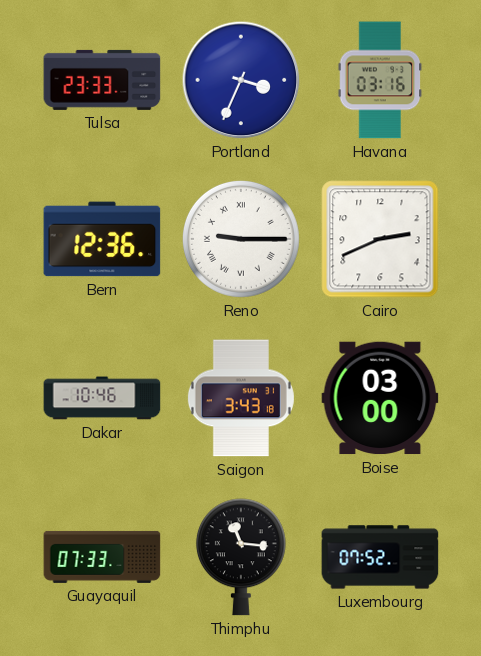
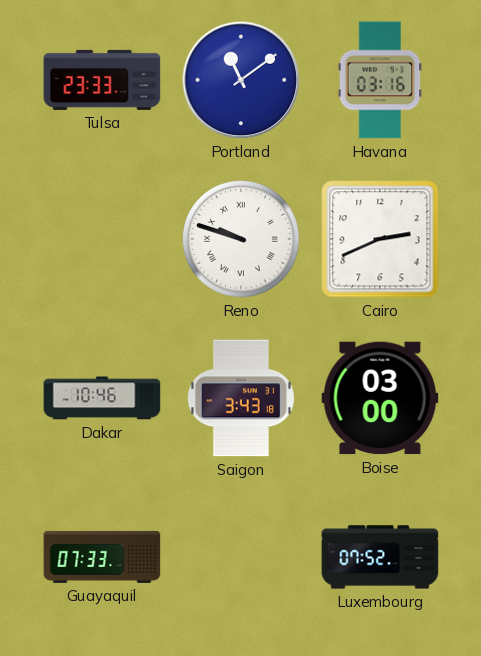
Portland: 3:34 -> 11:09
Bern: 12:36 -> none
Reno: 9:15 -> 9:48
Thimphu: 11:16 -> none
